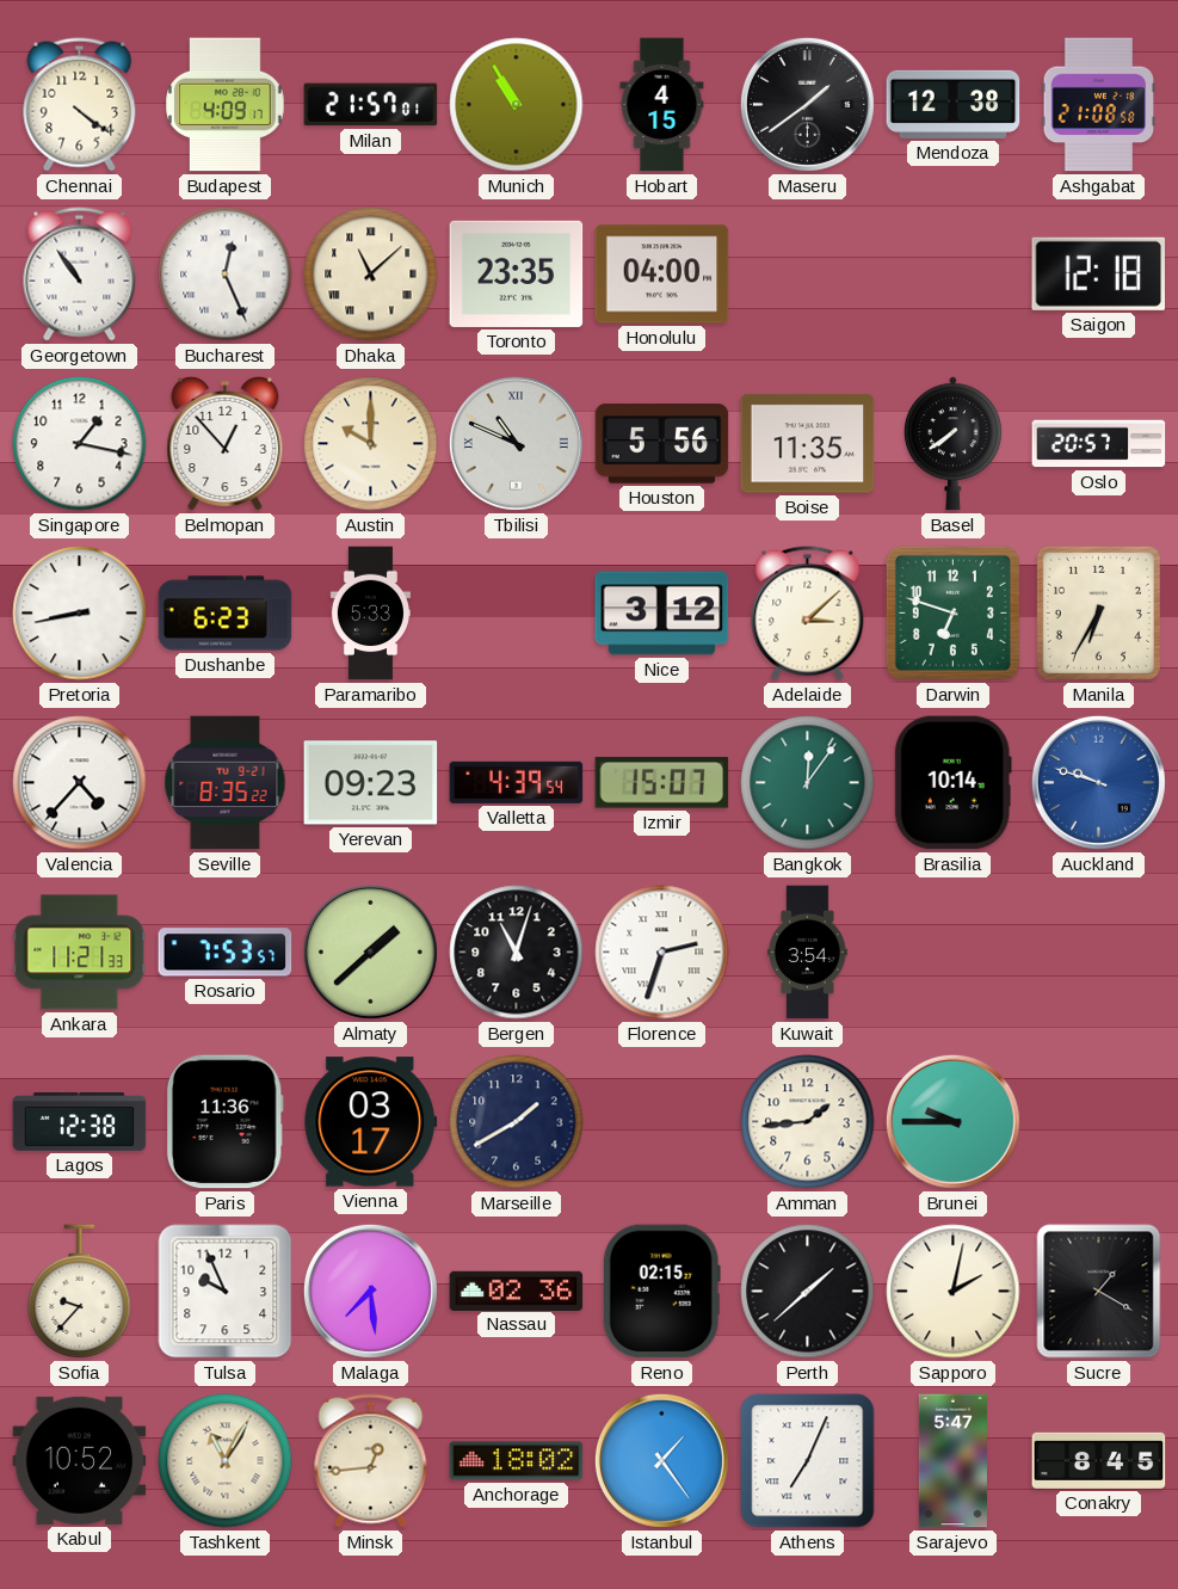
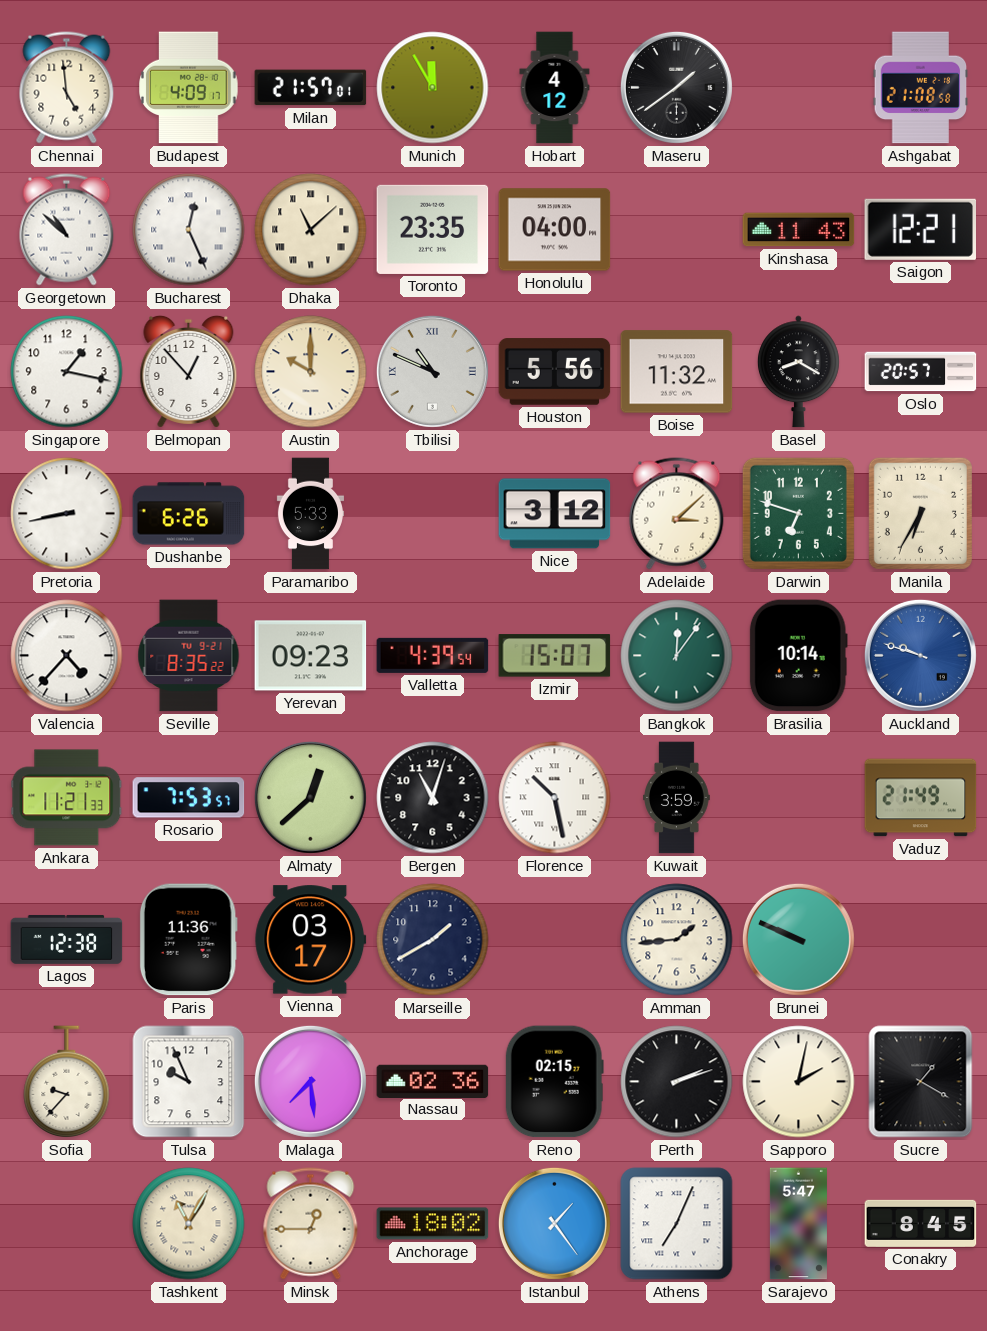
Chennai: 4:21 -> 4:59
Munich: 10:55 -> 11:55
Hobart: 4:15 -> 4:12
Mendoza: 12:38 -> none
Georgetown: 10:54 -> 10:52
Kinshasa: none -> 11:43
Saigon: 12:18 -> 12:21
Boise: 11:35 -> 11:32
Basel: 7:39 -> 8:20
Dushanbe: 6:23 -> 6:26
Almaty: 1:38 -> 12:38
Florence: 2:33 -> 10:28
Kuwait: 3:54 -> 3:59
Vaduz: none -> 21:49
Brunei: 9:45 -> 9:49
Perth: 1:38 -> 2:12
Kabul: 10:52 -> none
Minsk: 12:44 -> 12:45
